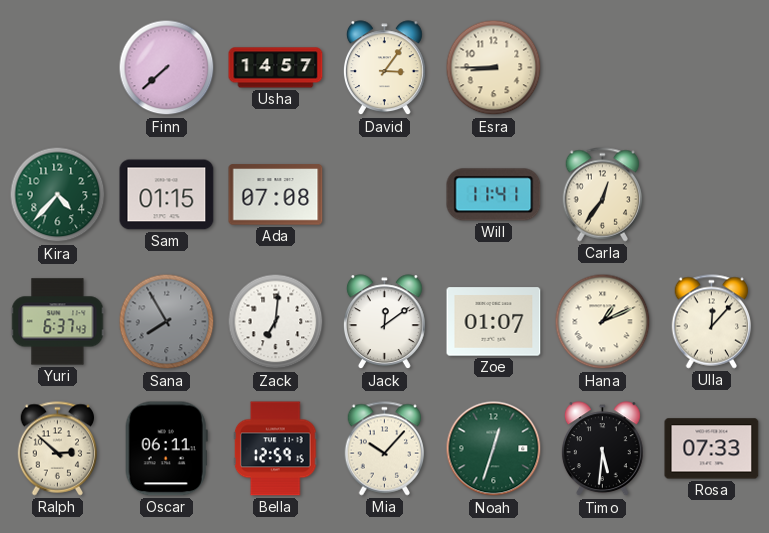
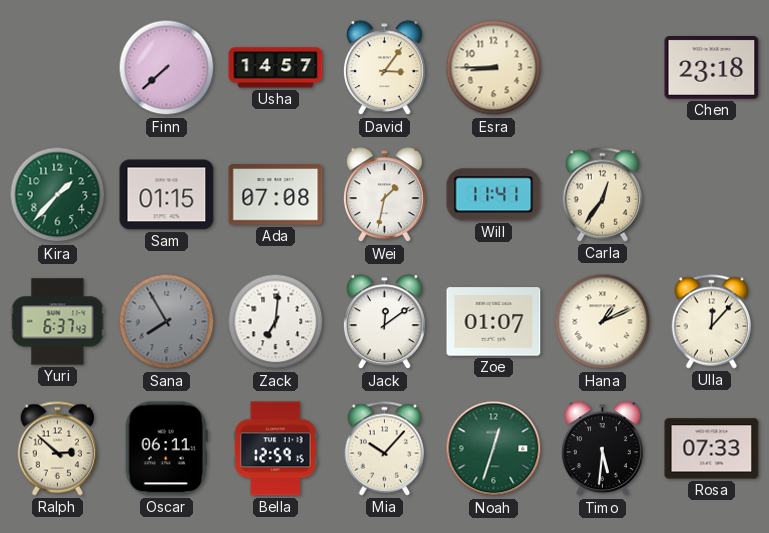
Chen: none -> 23:18
Kira: 4:37 -> 1:37
Wei: none -> 1:32
